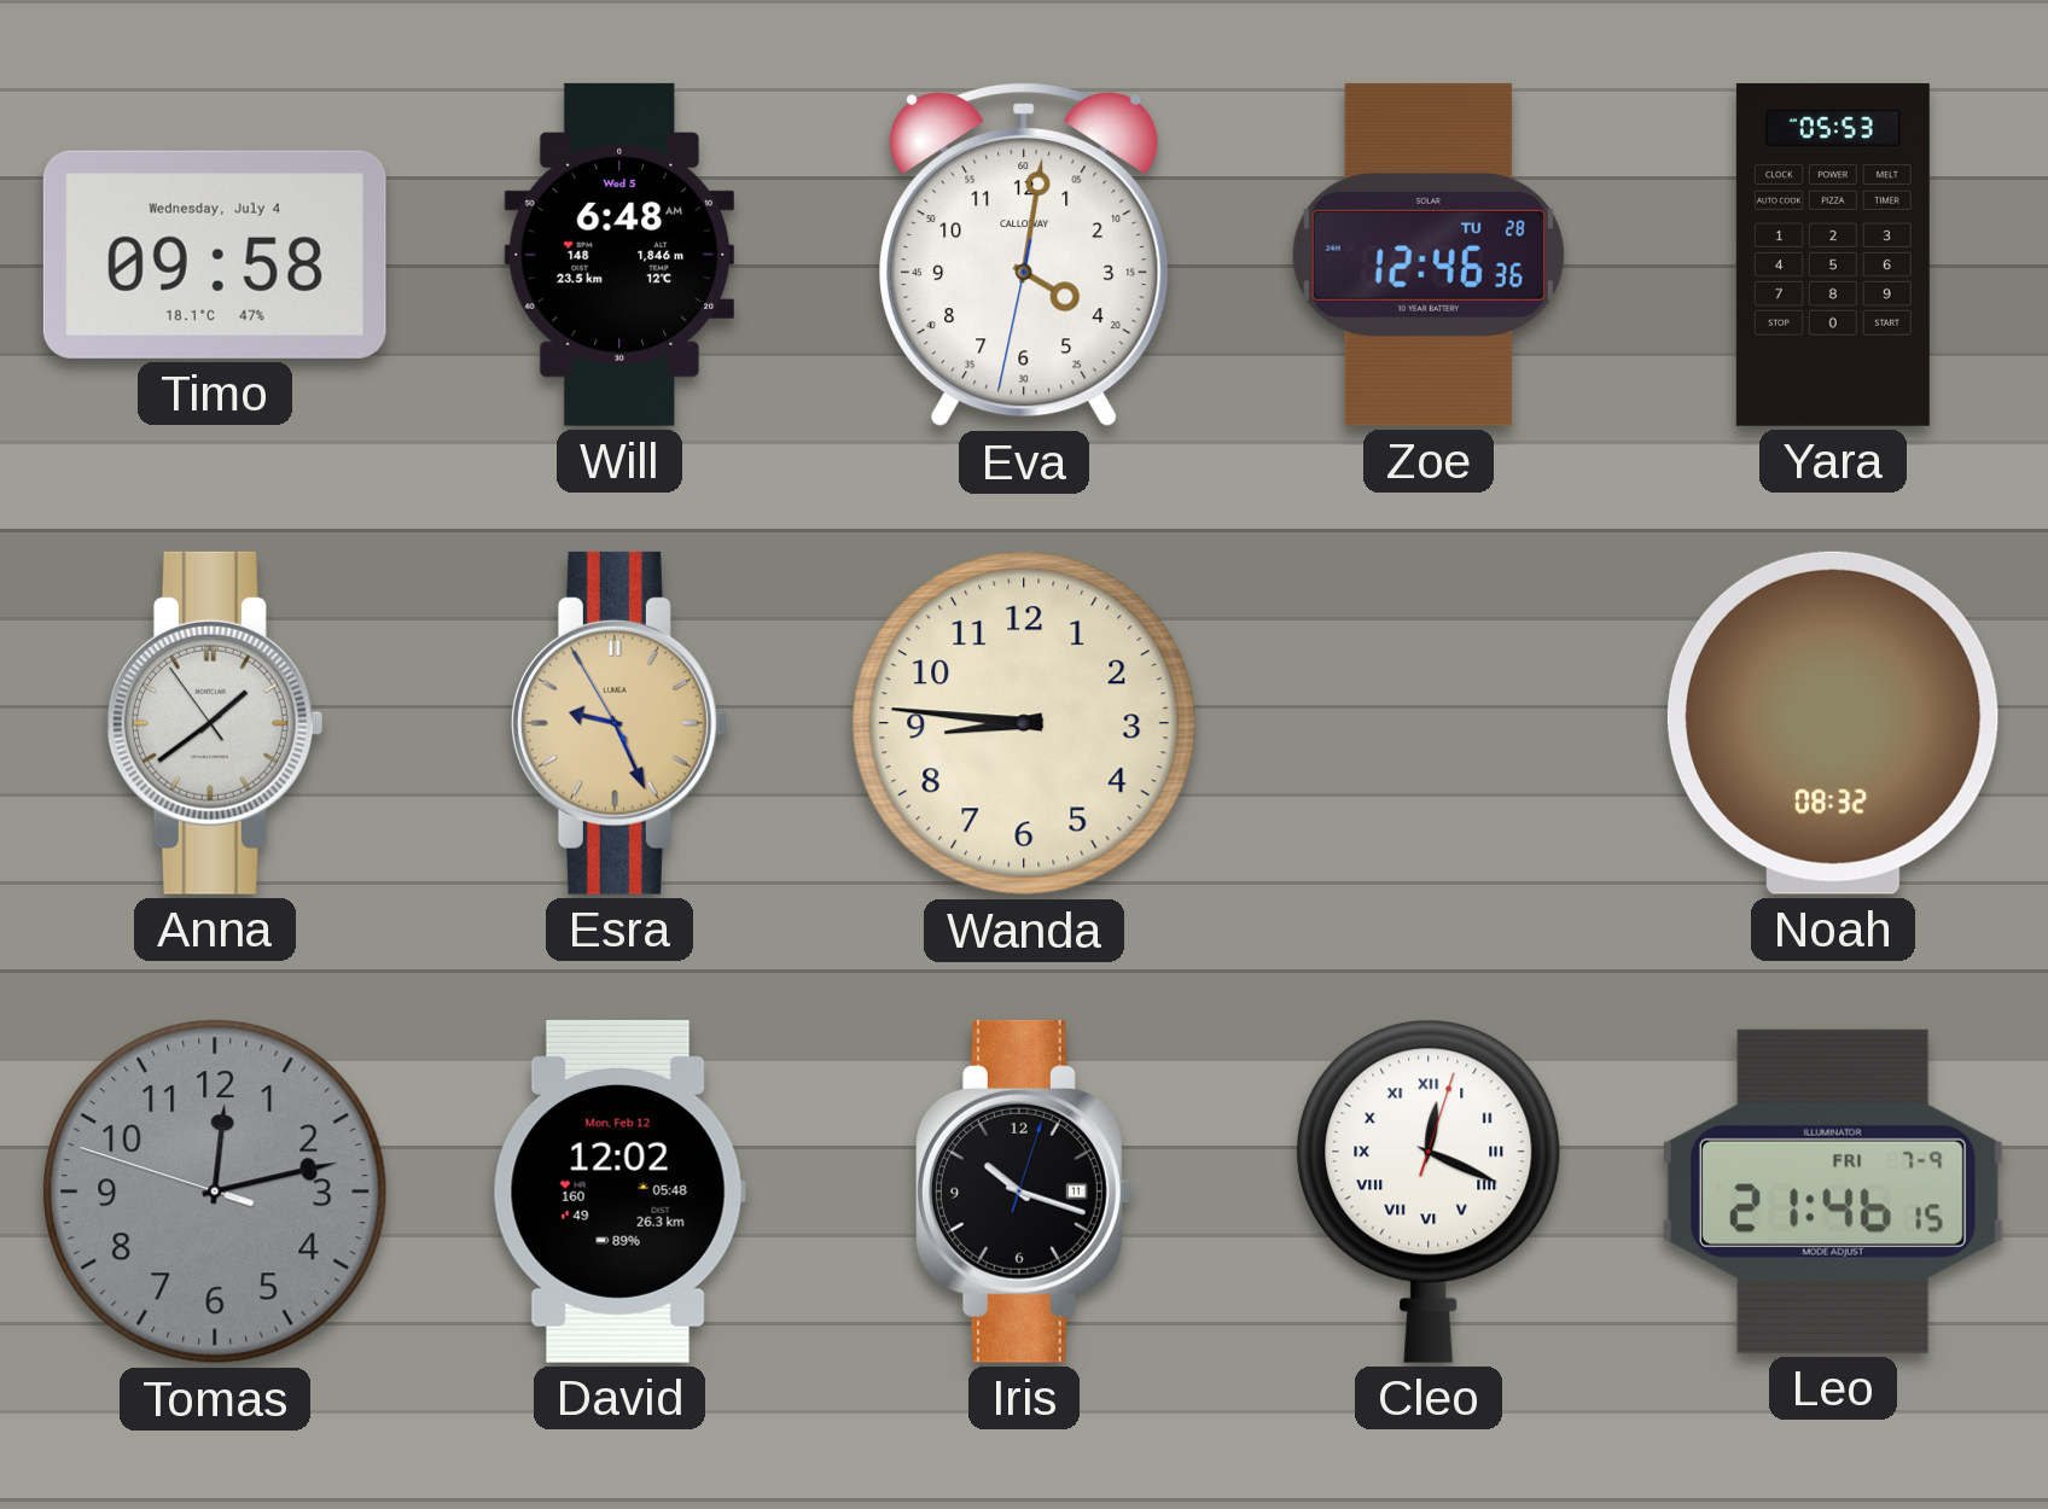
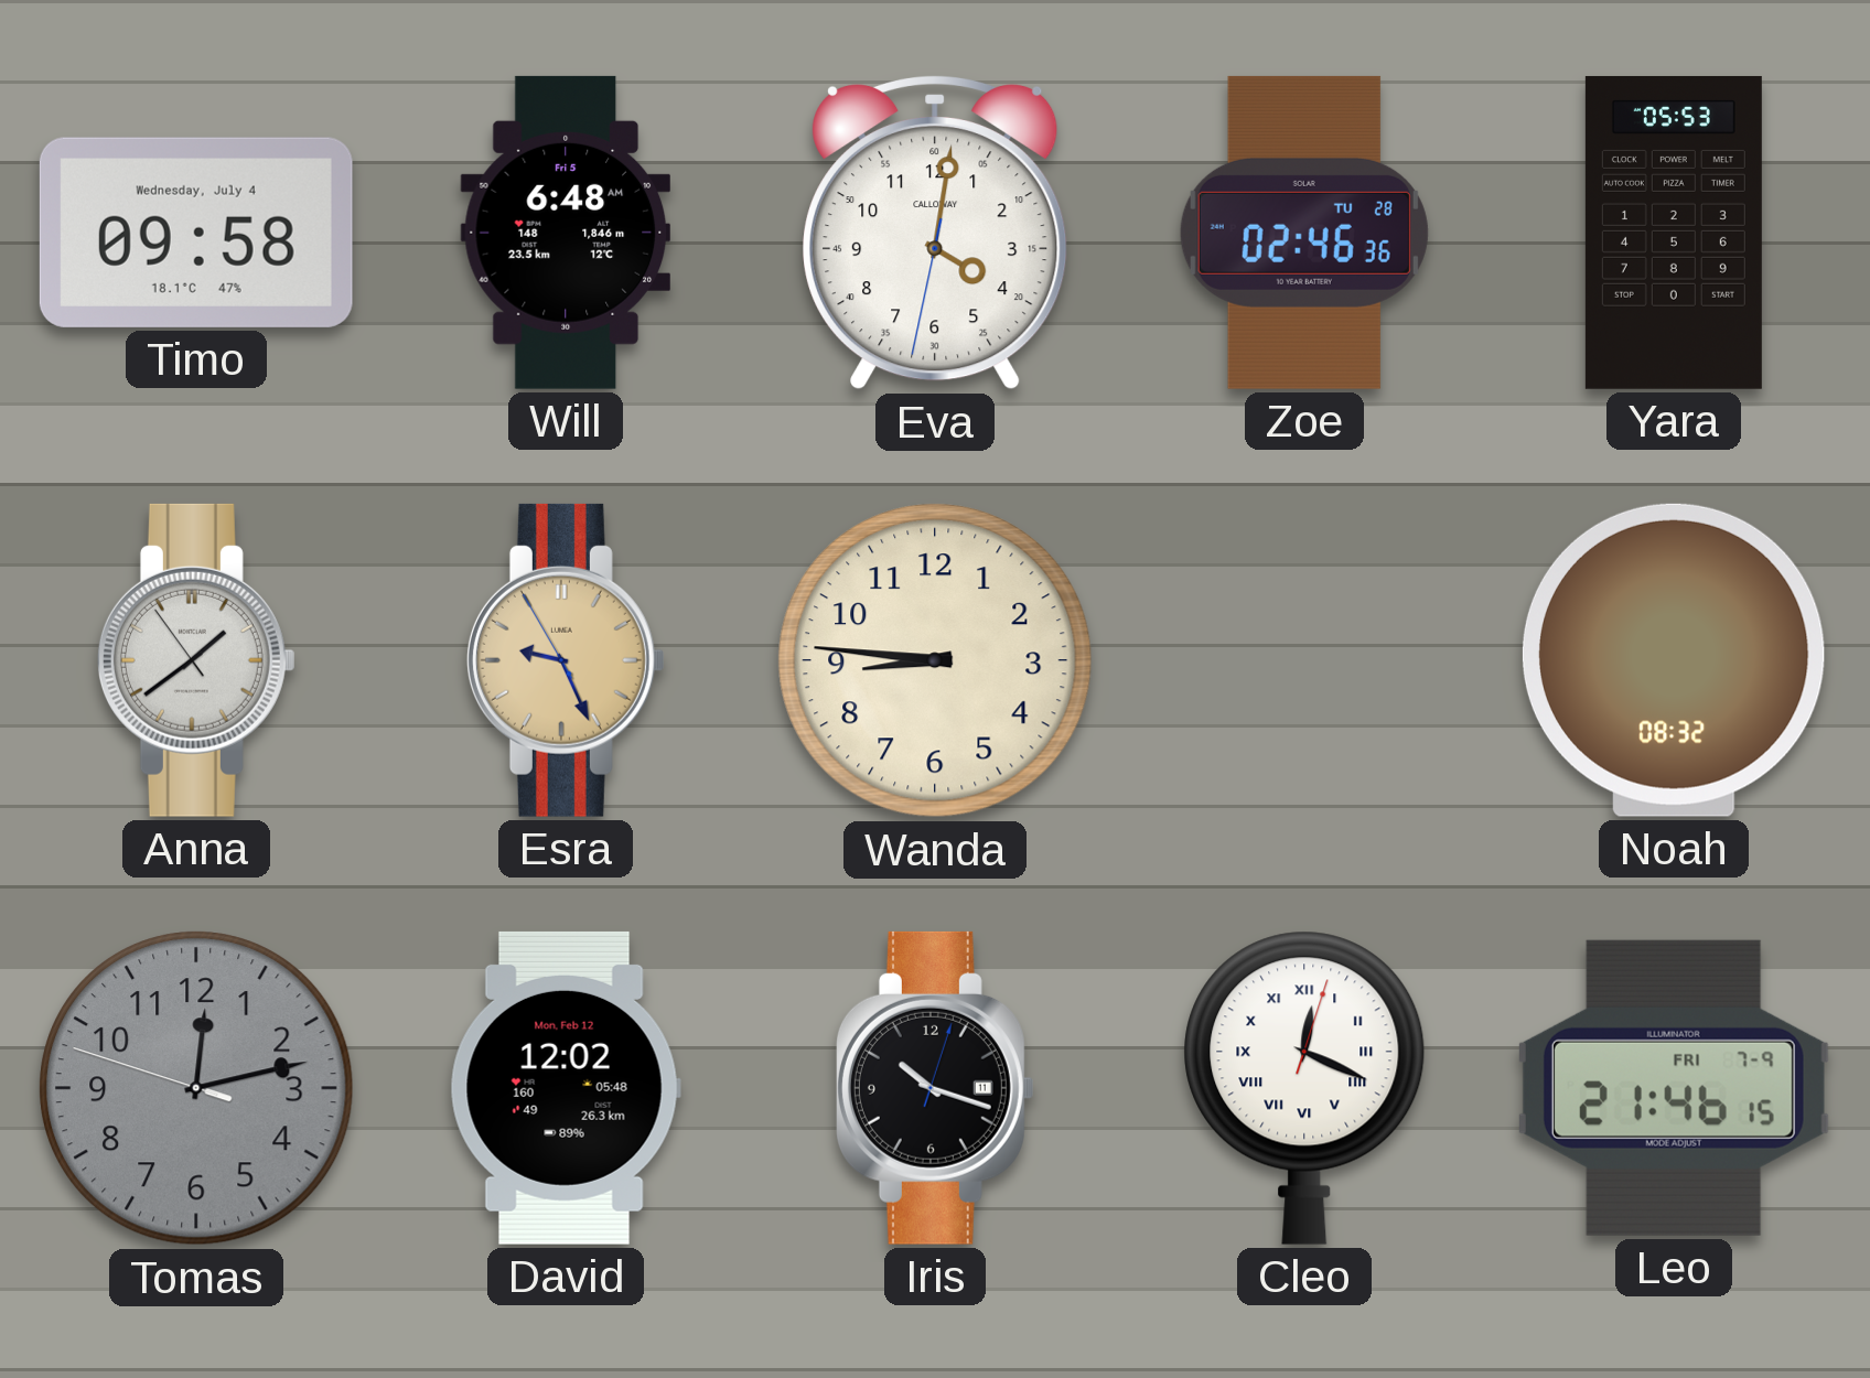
Will date: Wed 5 -> Fri 5
Zoe: 12:46 -> 02:46
